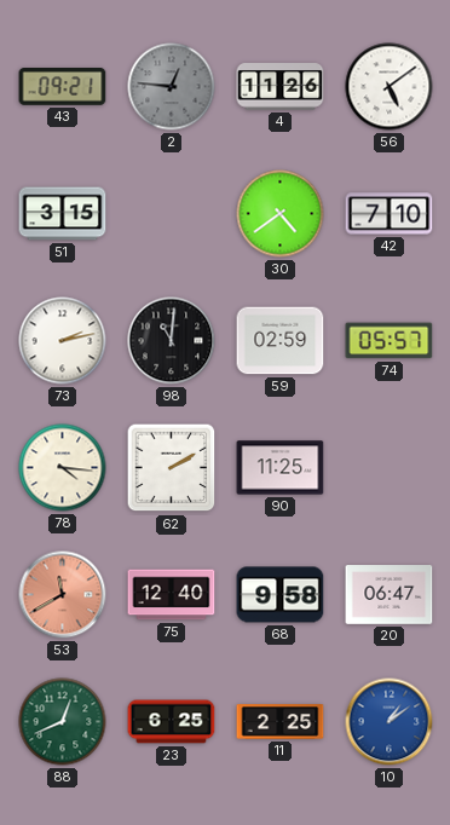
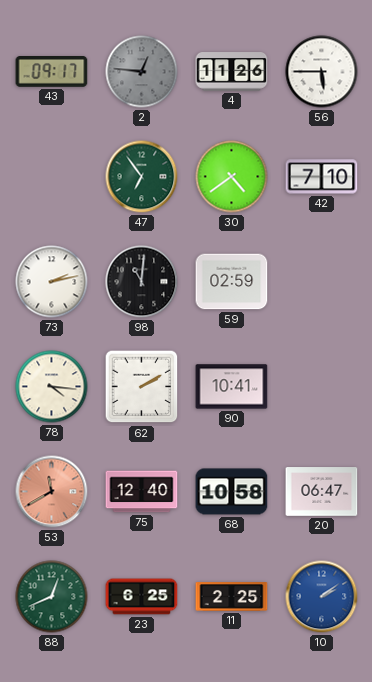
43: 09:21 -> 09:17
56: 5:09 -> 5:45
51: 3:15 -> none
47: none -> 6:54
74: 05:57 -> none
90: 11:25 -> 10:41
68: 9:58 -> 10:58
10: 1:09 -> 2:09
